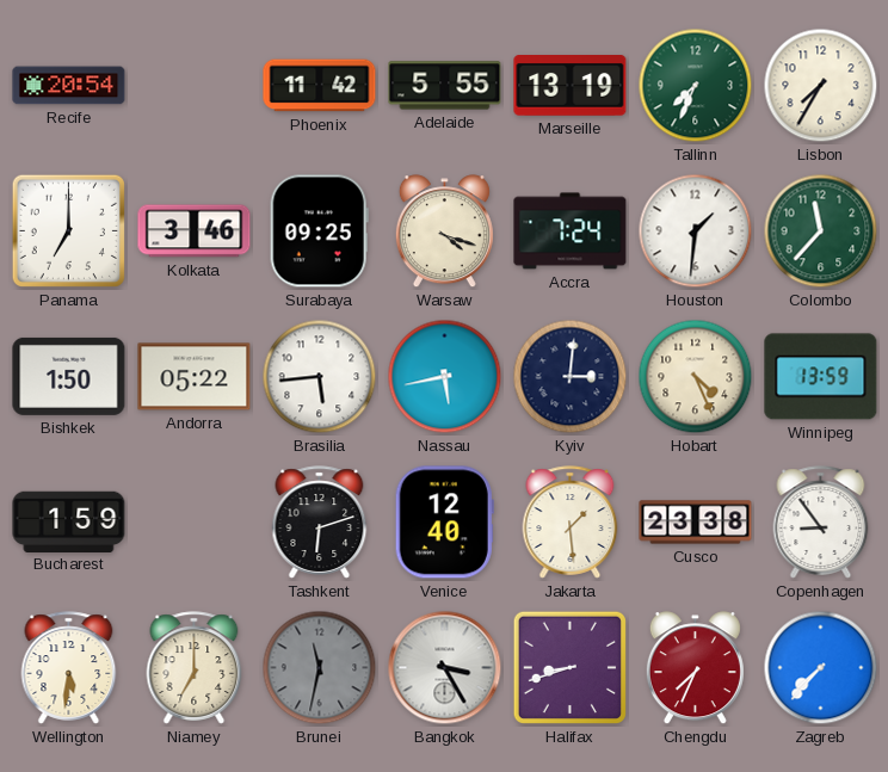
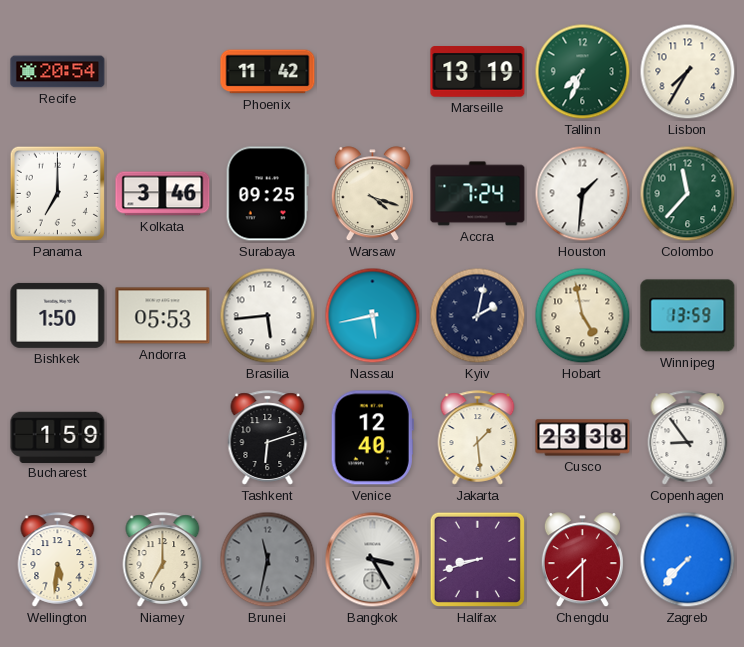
Adelaide: 5:55 -> none
Andorra: 05:22 -> 05:53
Kyiv: 3:01 -> 2:02
Hobart: 4:26 -> 4:58
Chengdu: 7:34 -> 7:30
